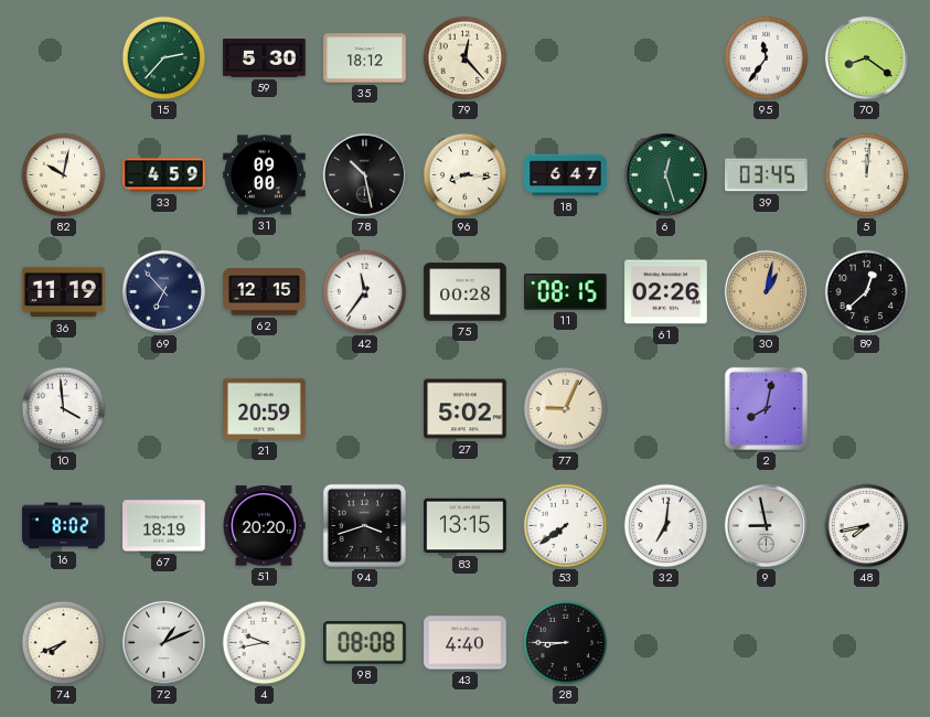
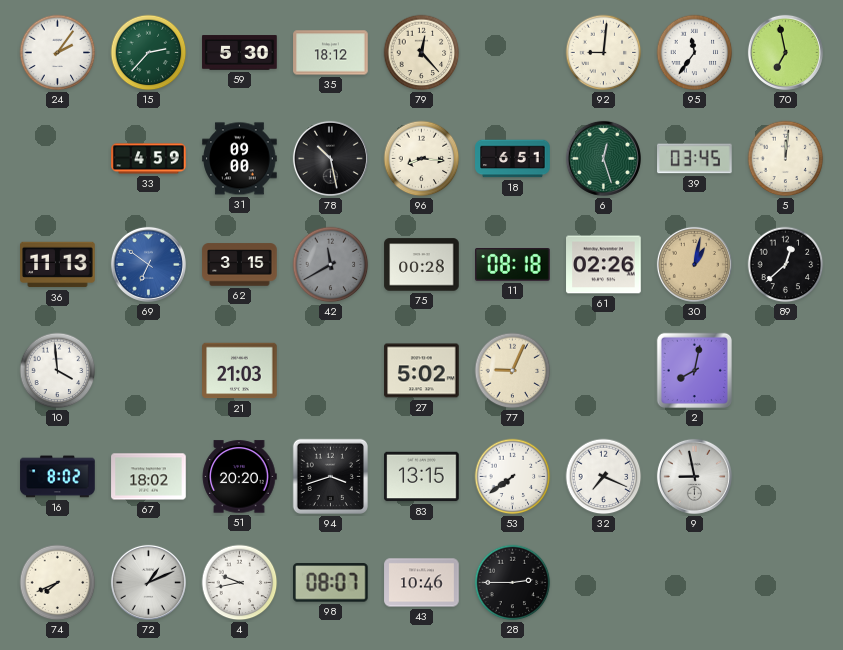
24: none -> 2:06
92: none -> 9:01
70: 8:21 -> 6:58
82: 10:02 -> none
18: 6:47 -> 6:51
36: 11:19 -> 11:13
69: 6:53 -> 6:51
69 dial: navy -> blue
62: 12:15 -> 3:15
42: 11:36 -> 11:40
42 dial: white -> grey
11: 08:15 -> 08:18
21: 20:59 -> 21:03
67: 18:19 -> 18:02
32: 7:01 -> 7:19
48: 7:43 -> none
98: 08:08 -> 08:07
43: 4:40 -> 10:46
28: 8:45 -> 2:45
